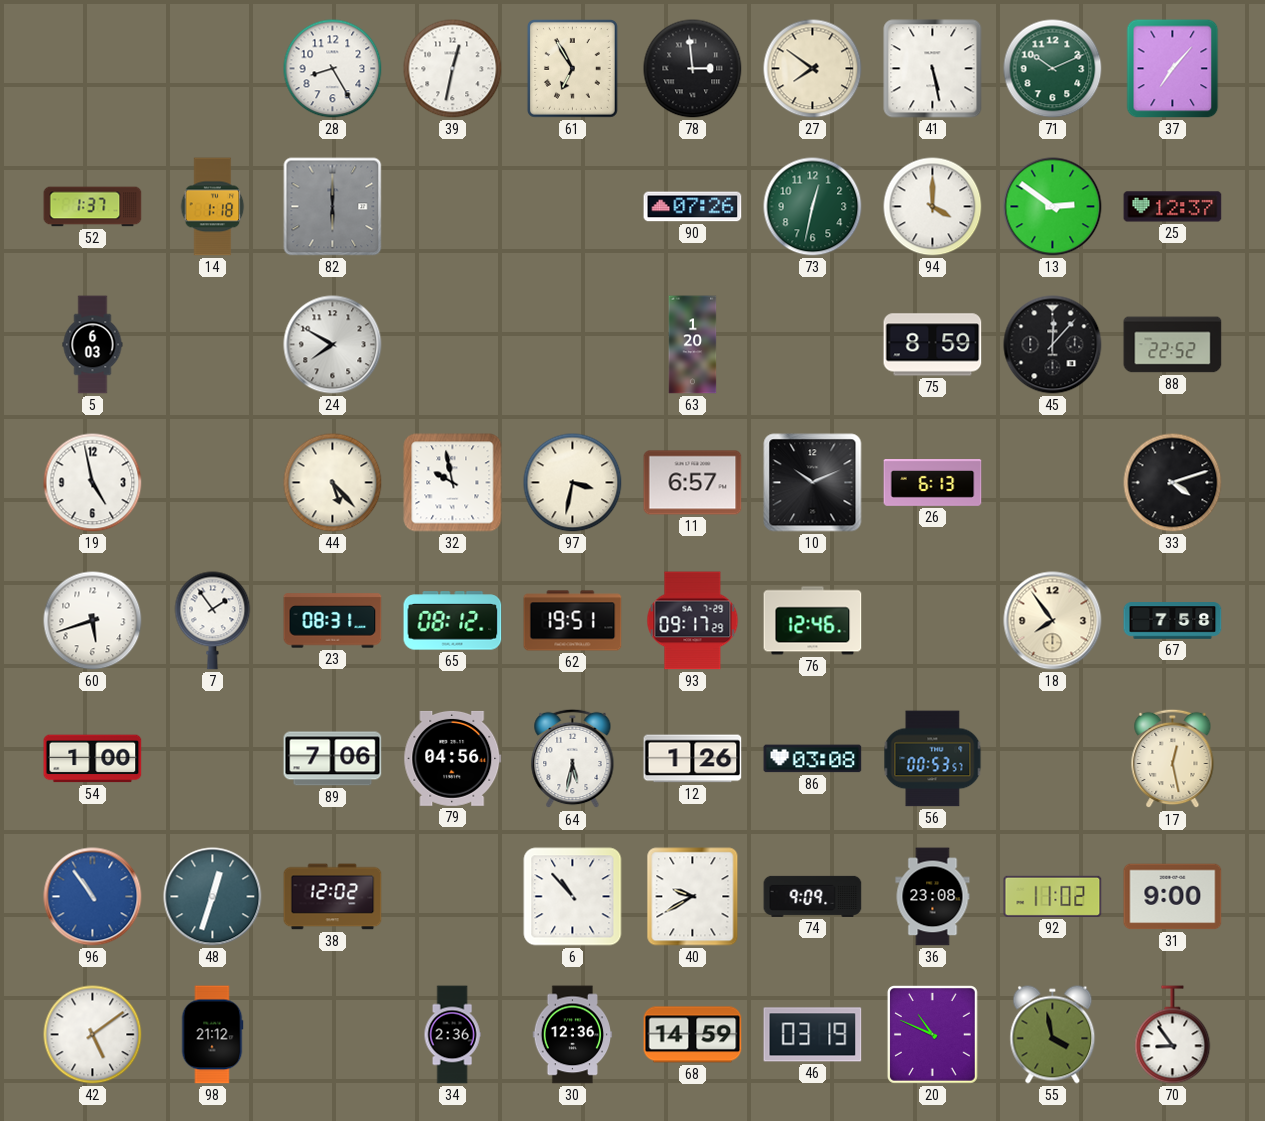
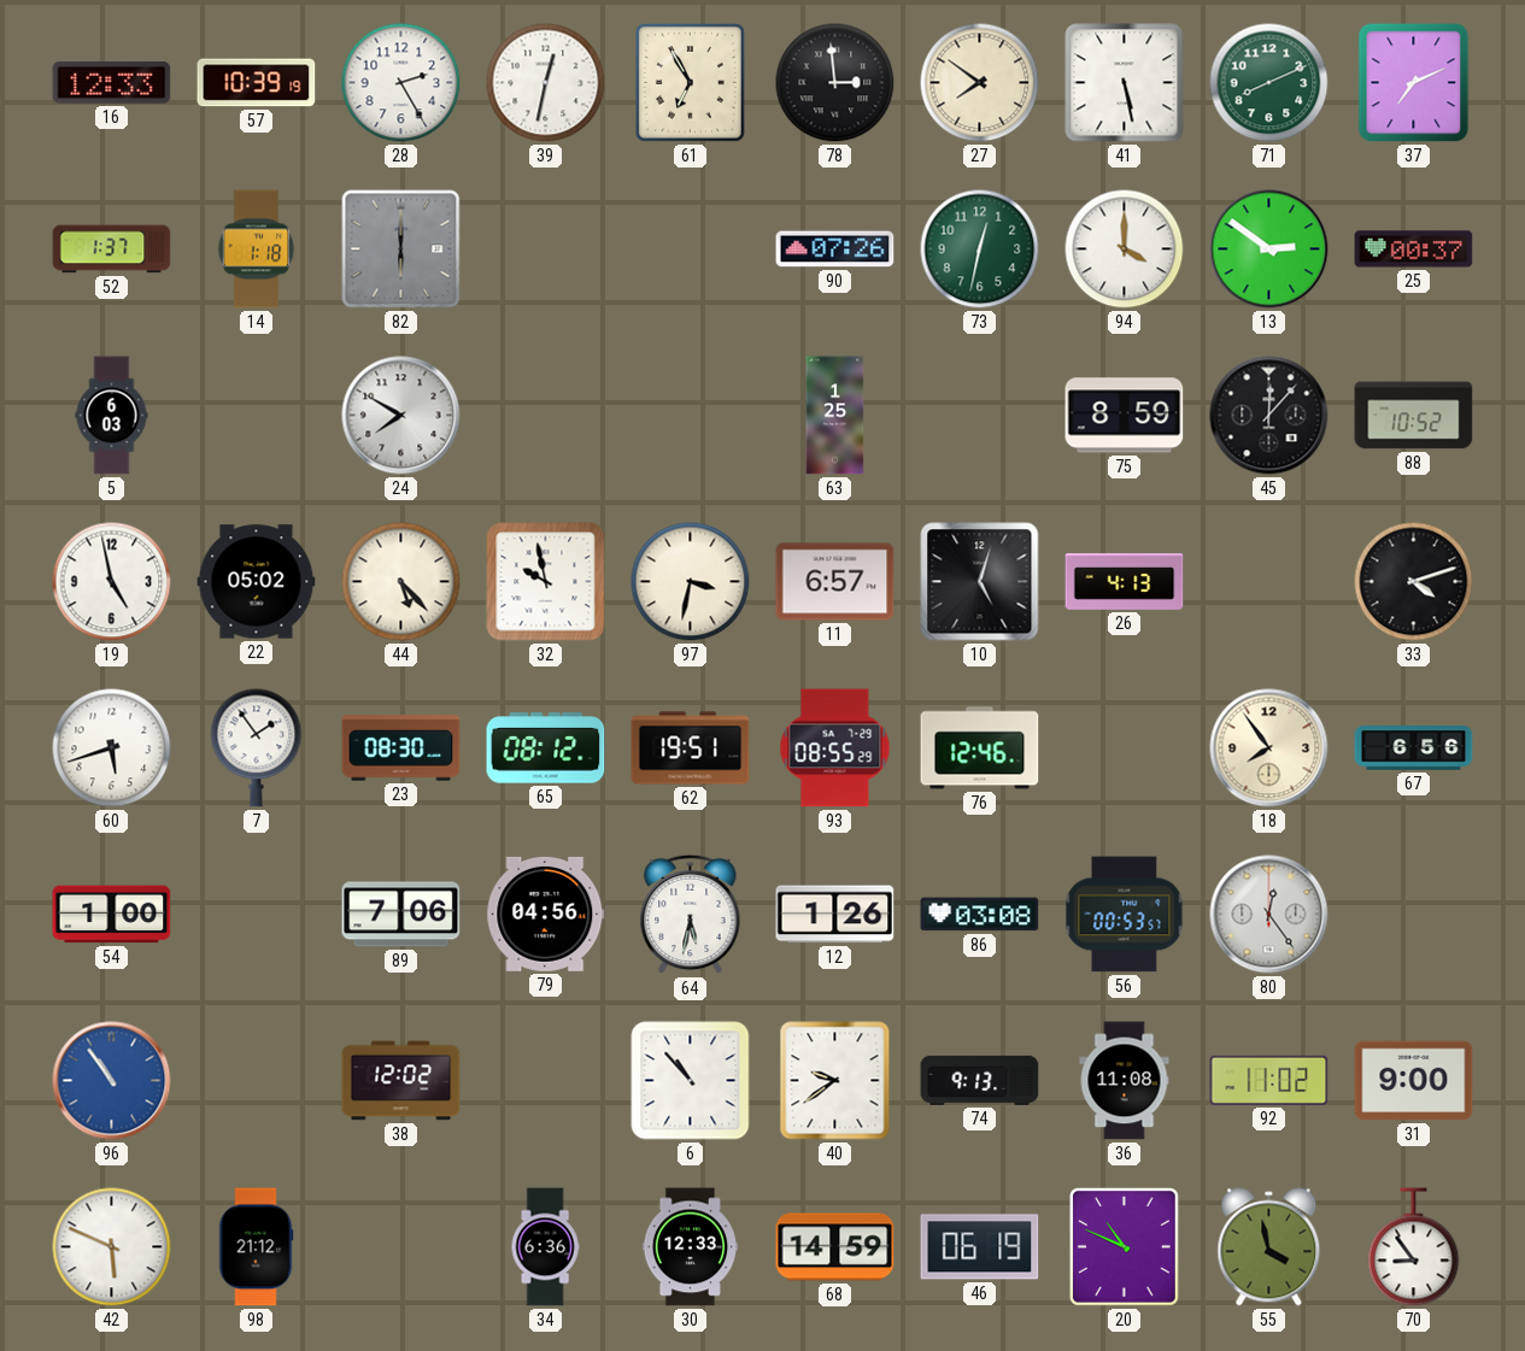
16: none -> 12:33
57: none -> 10:39
28: 8:25 -> 2:25
71: 10:11 -> 8:11
37: 7:07 -> 7:11
25: 12:37 -> 00:37
63: 1:20 -> 1:25
88: 22:52 -> 10:52
22: none -> 05:02
10: 10:11 -> 5:03
26: 6:13 -> 4:13
23: 08:31 -> 08:30
93: 09:17 -> 08:55
67: 7:58 -> 6:56
80: none -> 12:24
17: 12:28 -> none
48: 12:33 -> none
40: 9:40 -> 9:39
74: 9:09 -> 9:13
36: 23:08 -> 11:08
42: 5:09 -> 5:49
34: 2:36 -> 6:36
30: 12:36 -> 12:33
46: 03:19 -> 06:19
